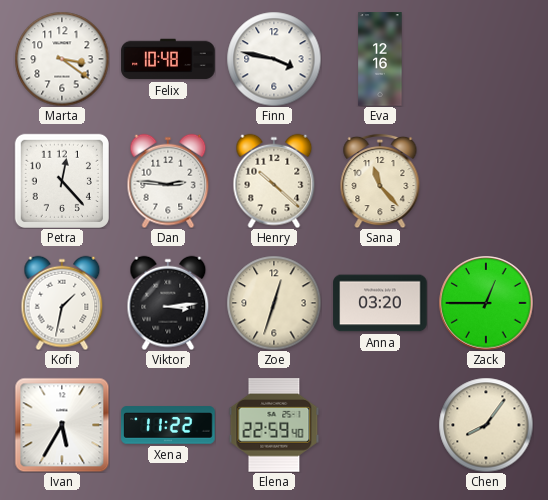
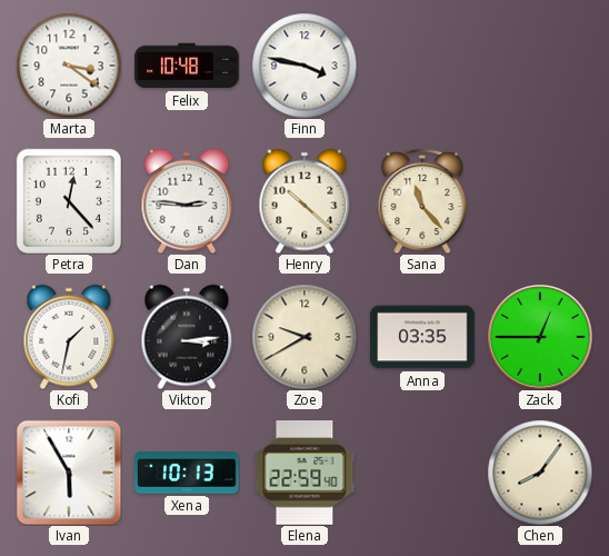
Eva: 12:16 -> none
Zoe: 12:33 -> 9:40
Anna: 03:20 -> 03:35
Ivan: 5:35 -> 5:55
Xena: 11:22 -> 10:13
